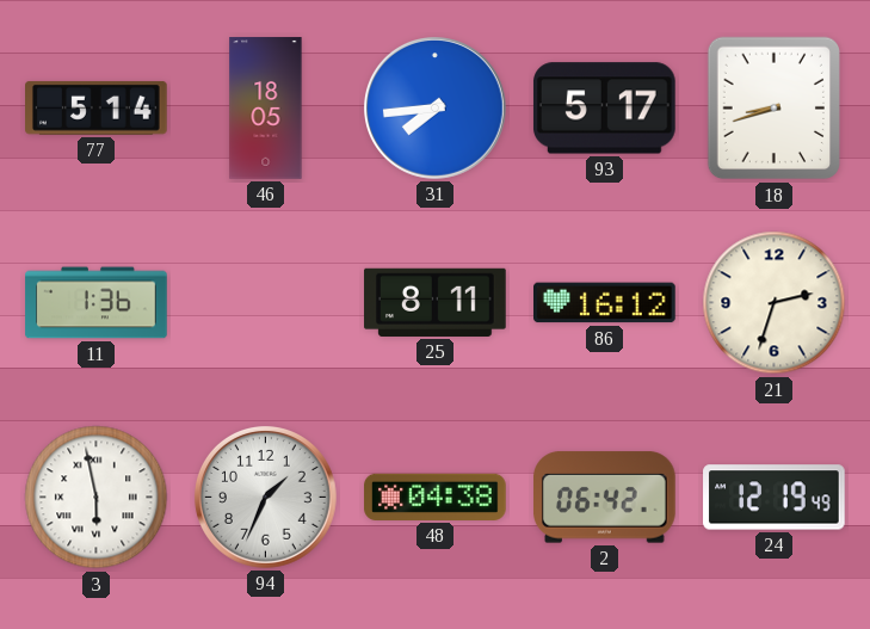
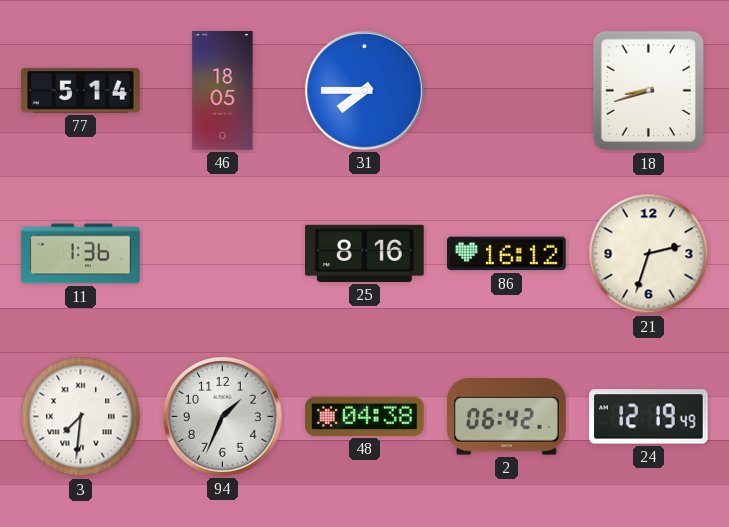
31: 7:44 -> 7:45
93: 5:17 -> none
25: 8:11 -> 8:16
3: 5:58 -> 7:31
